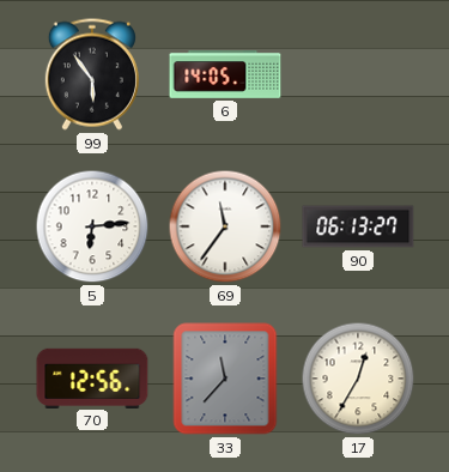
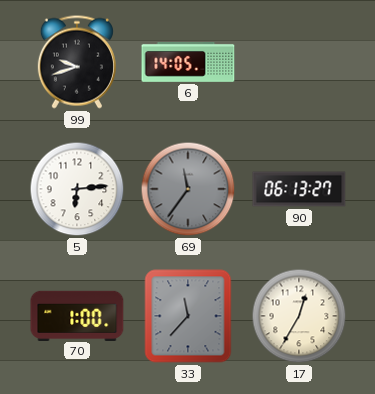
99: 5:54 -> 9:42
69 dial: white -> grey
70: 12:56 -> 1:00
